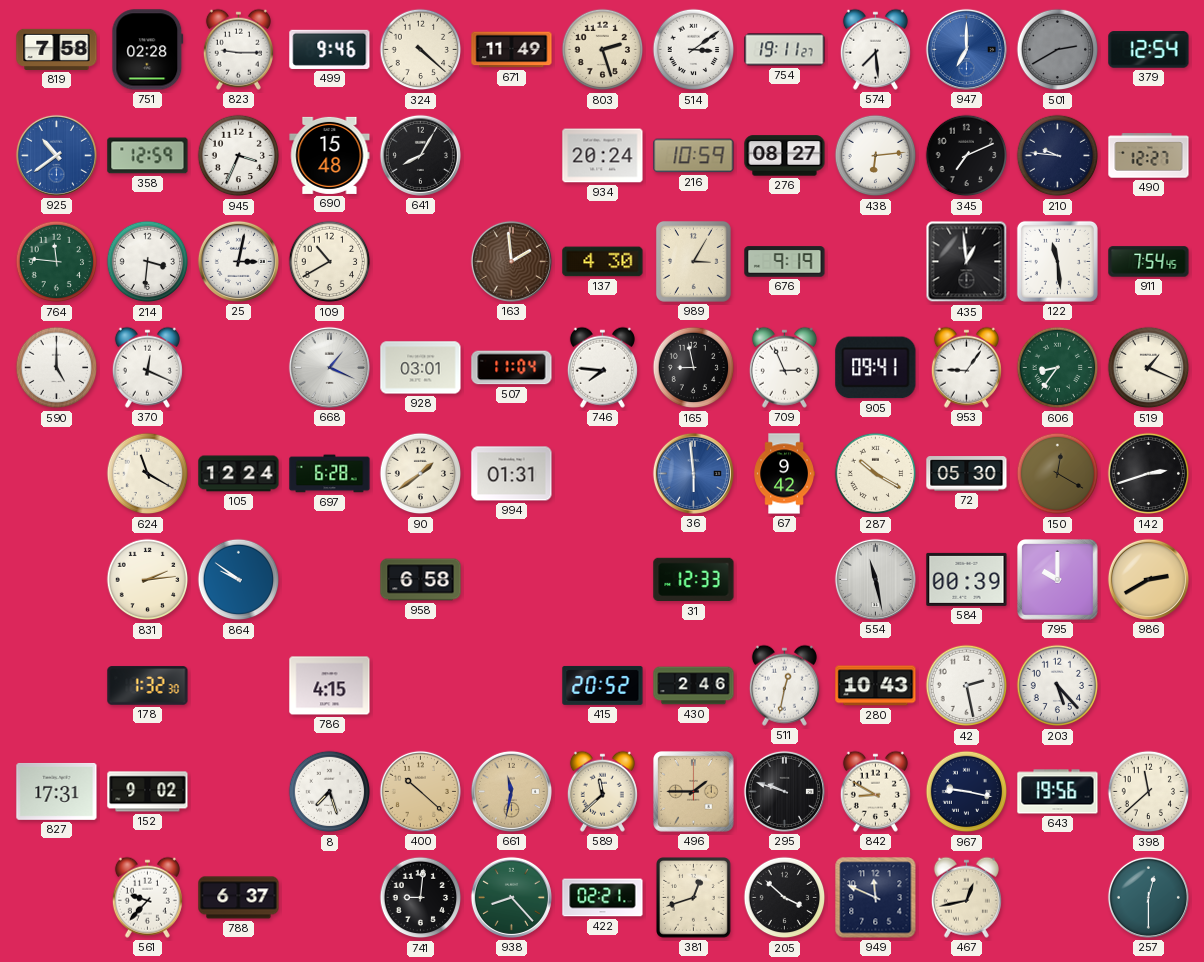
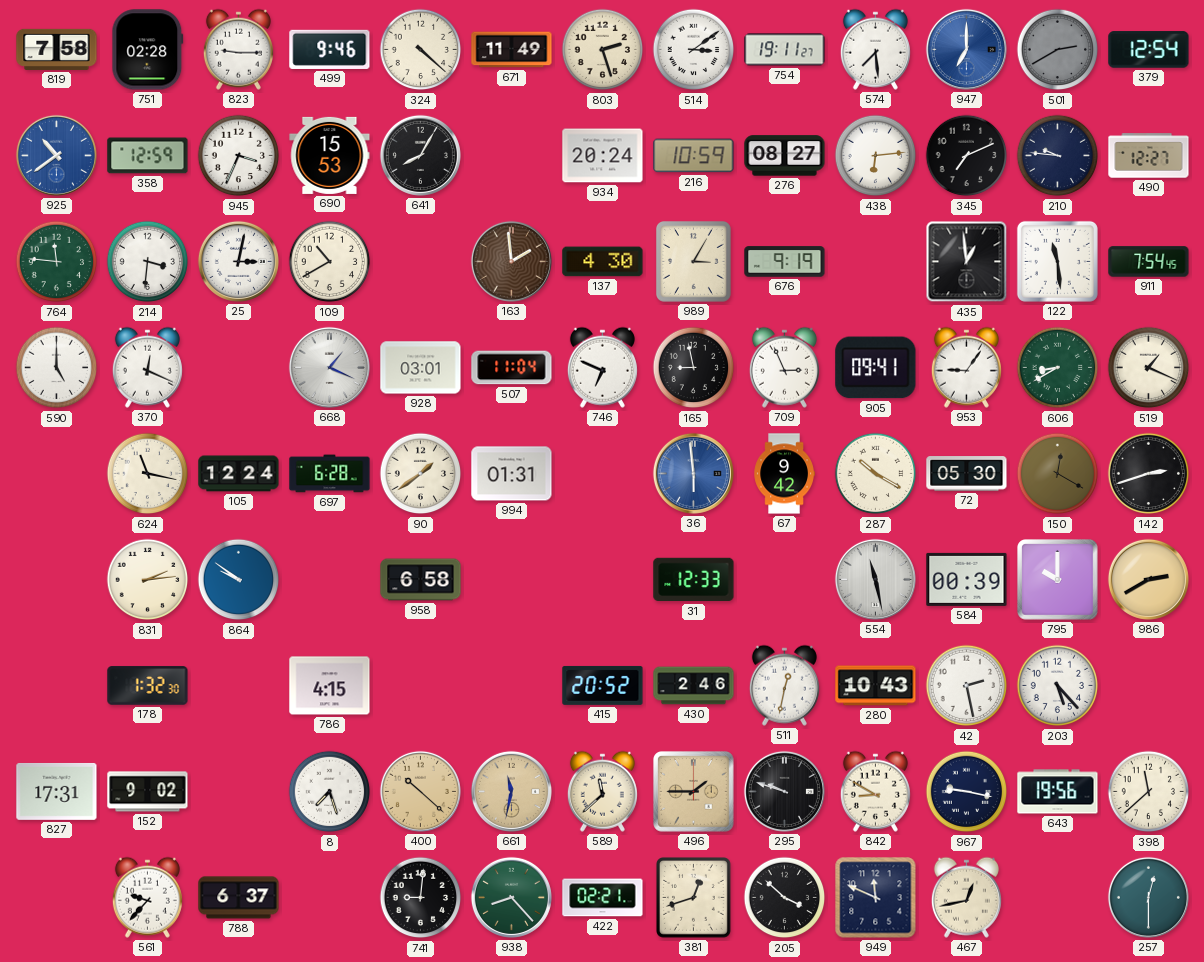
690: 15:48 -> 15:53
746: 7:46 -> 6:49
606: 8:36 -> 8:40
624: 11:20 -> 11:17
